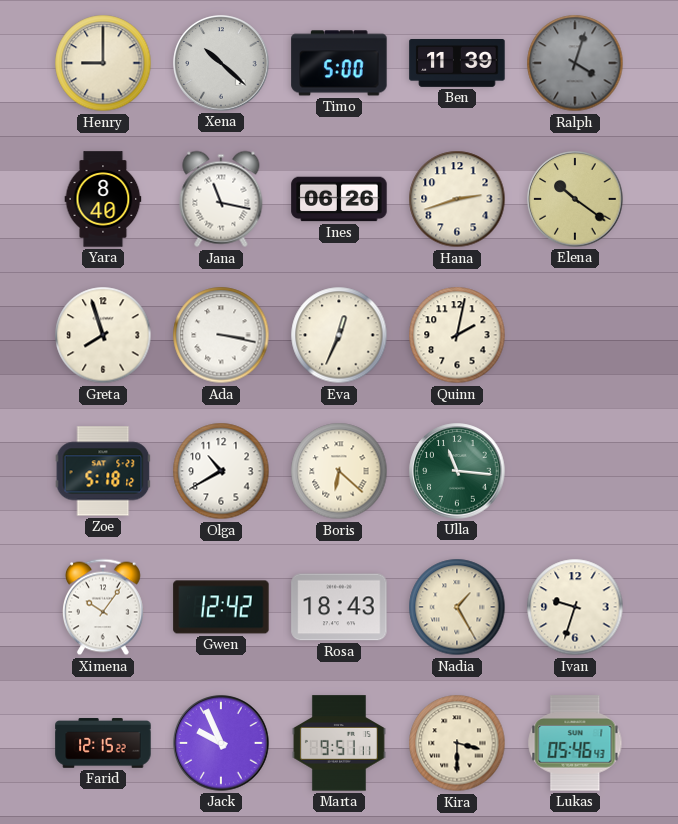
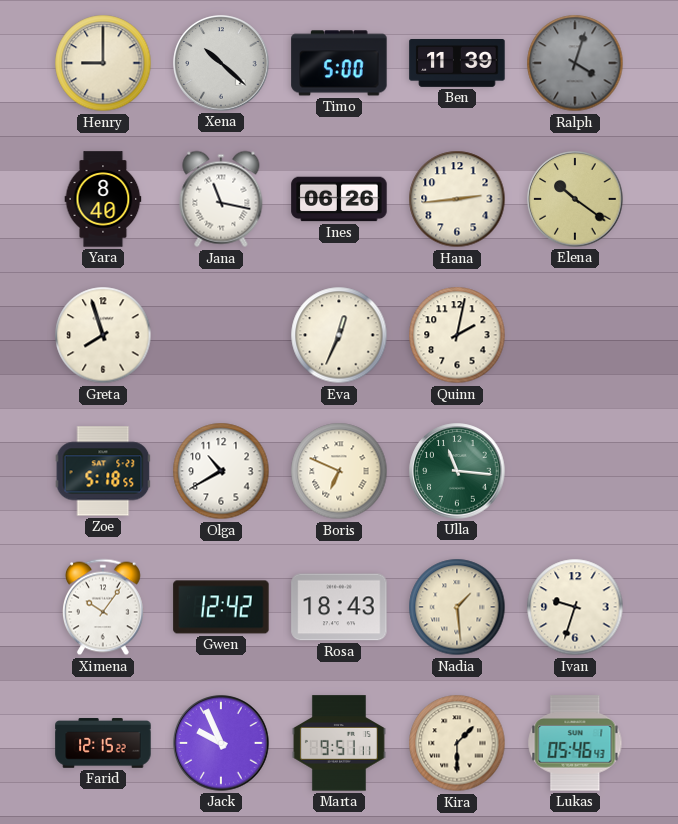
Hana: 2:42 -> 2:44
Ada: 3:17 -> none
Zoe: 5:18:12 -> 5:18:55
Boris: 6:22 -> 6:49
Nadia: 1:25 -> 1:29
Kira: 3:30 -> 1:30
